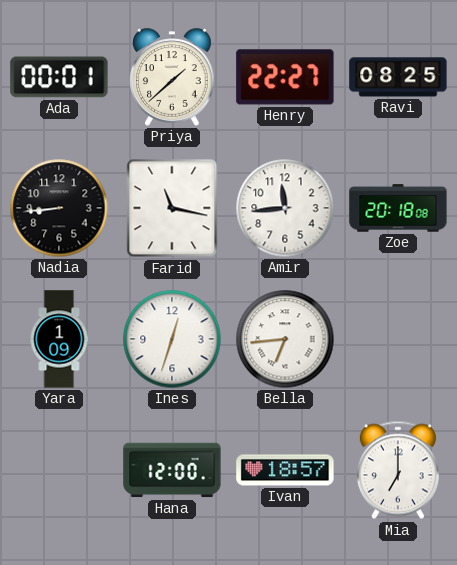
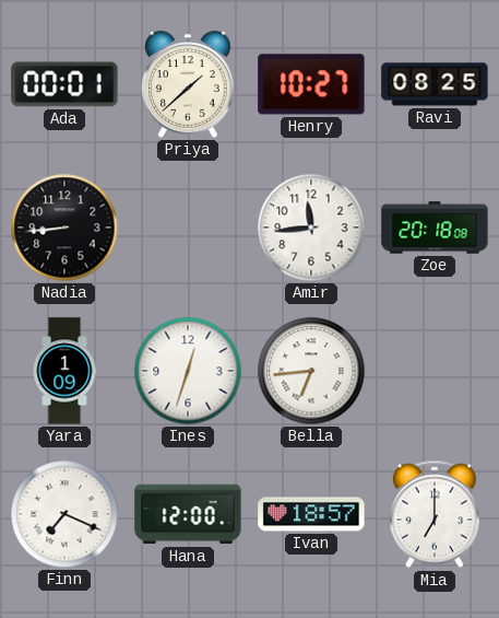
Henry: 22:27 -> 10:27
Farid: 11:17 -> none
Finn: none -> 7:19
